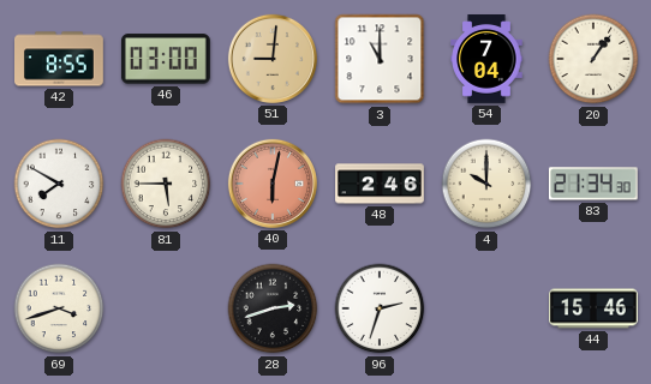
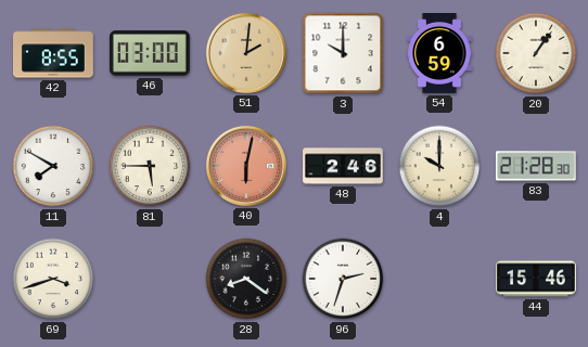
51: 9:01 -> 2:01
3: 11:00 -> 10:00
54: 7:04 -> 6:59
83: 21:34 -> 21:28
28: 2:42 -> 8:21
